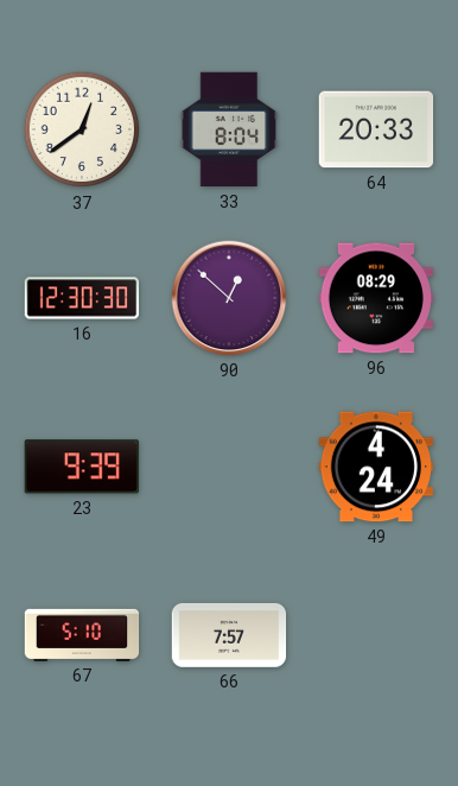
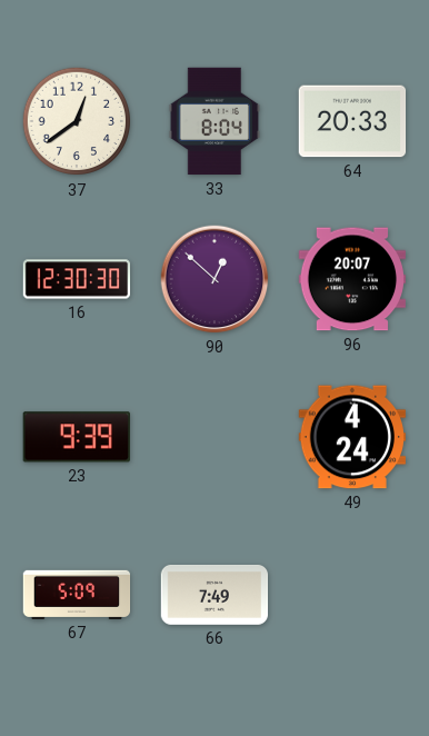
96: 08:29 -> 20:07
67: 5:10 -> 5:09
66: 7:57 -> 7:49
